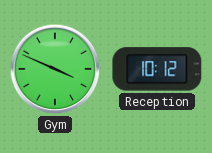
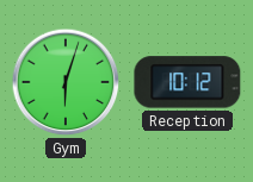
Gym: 3:49 -> 6:03
